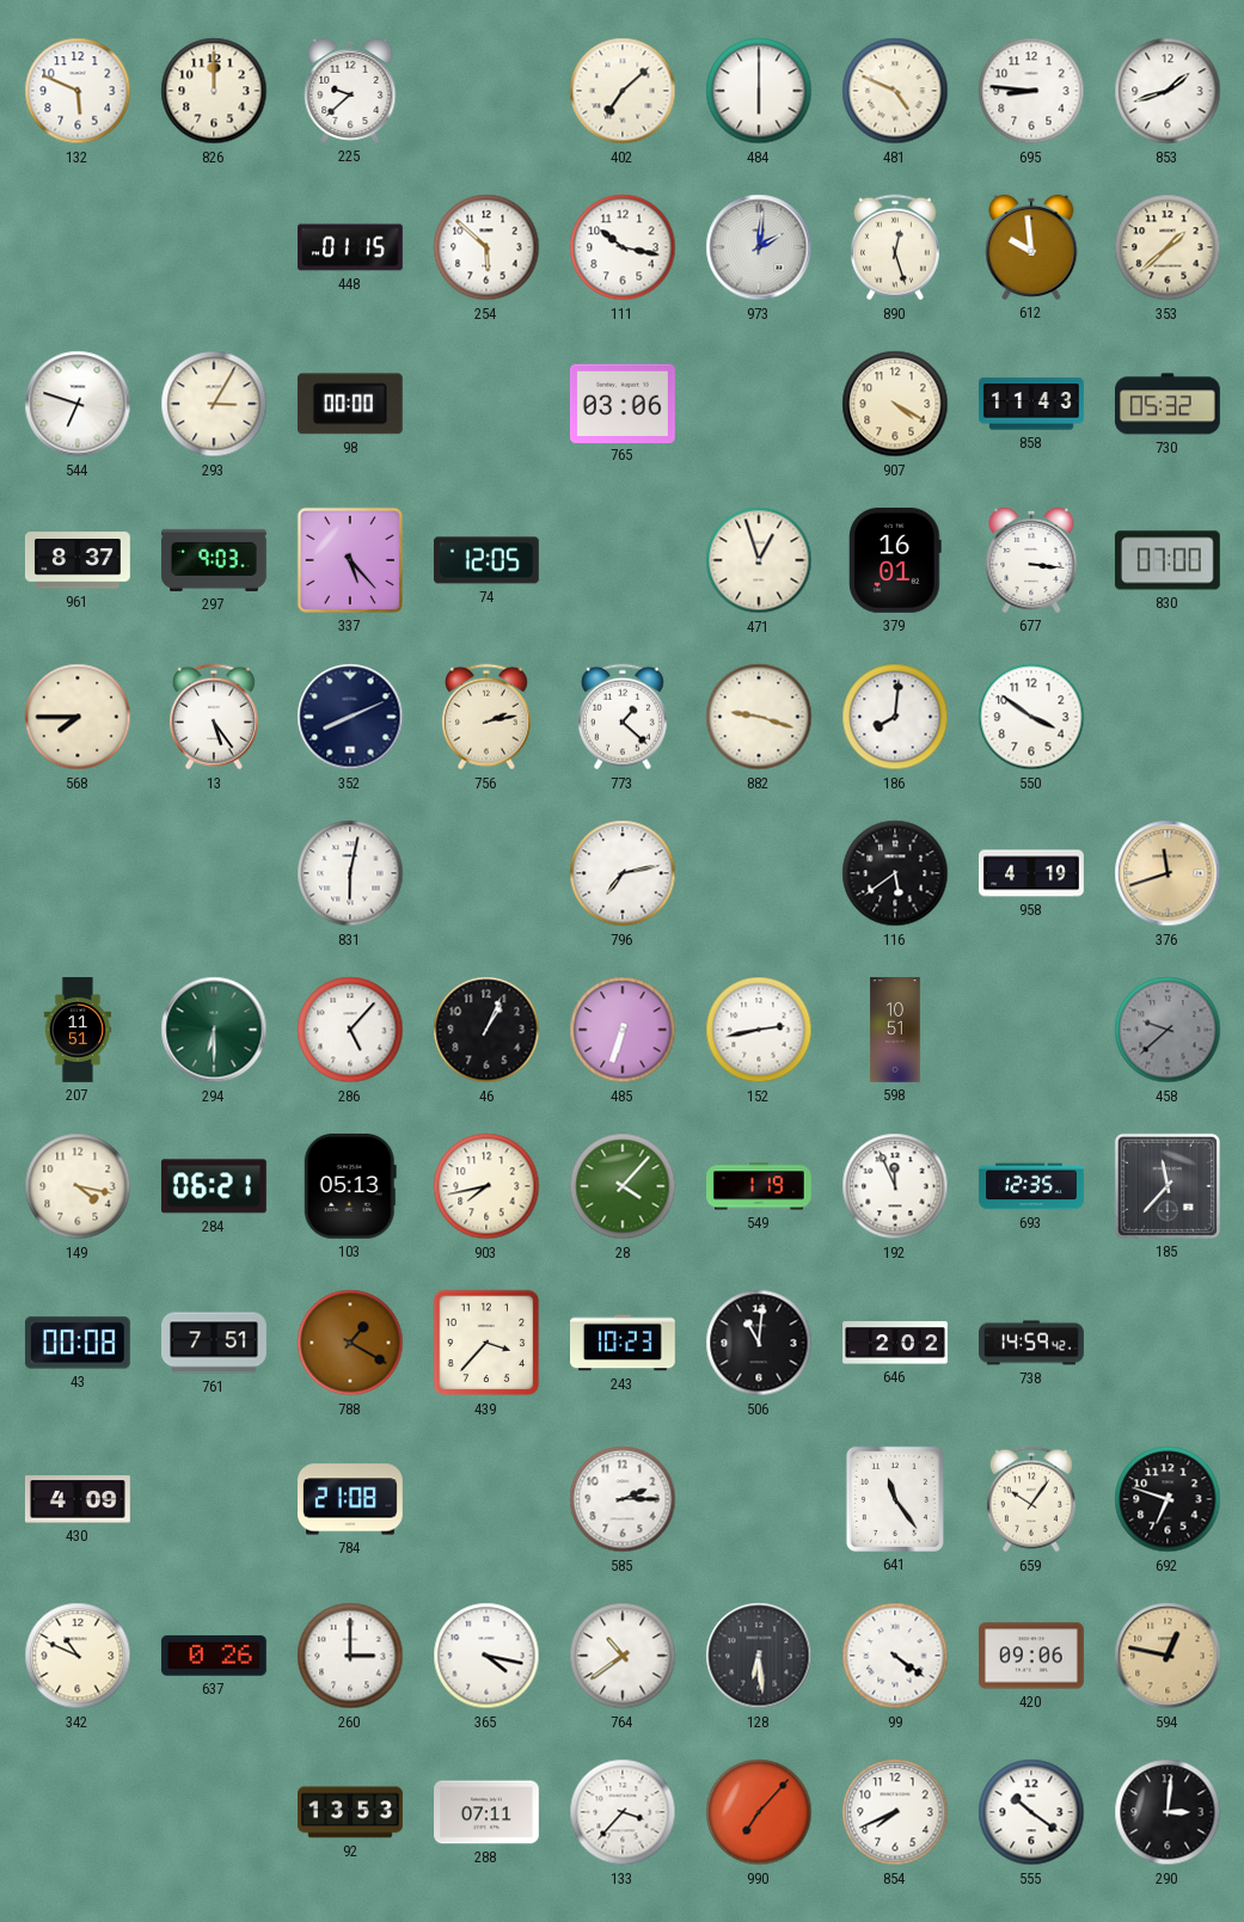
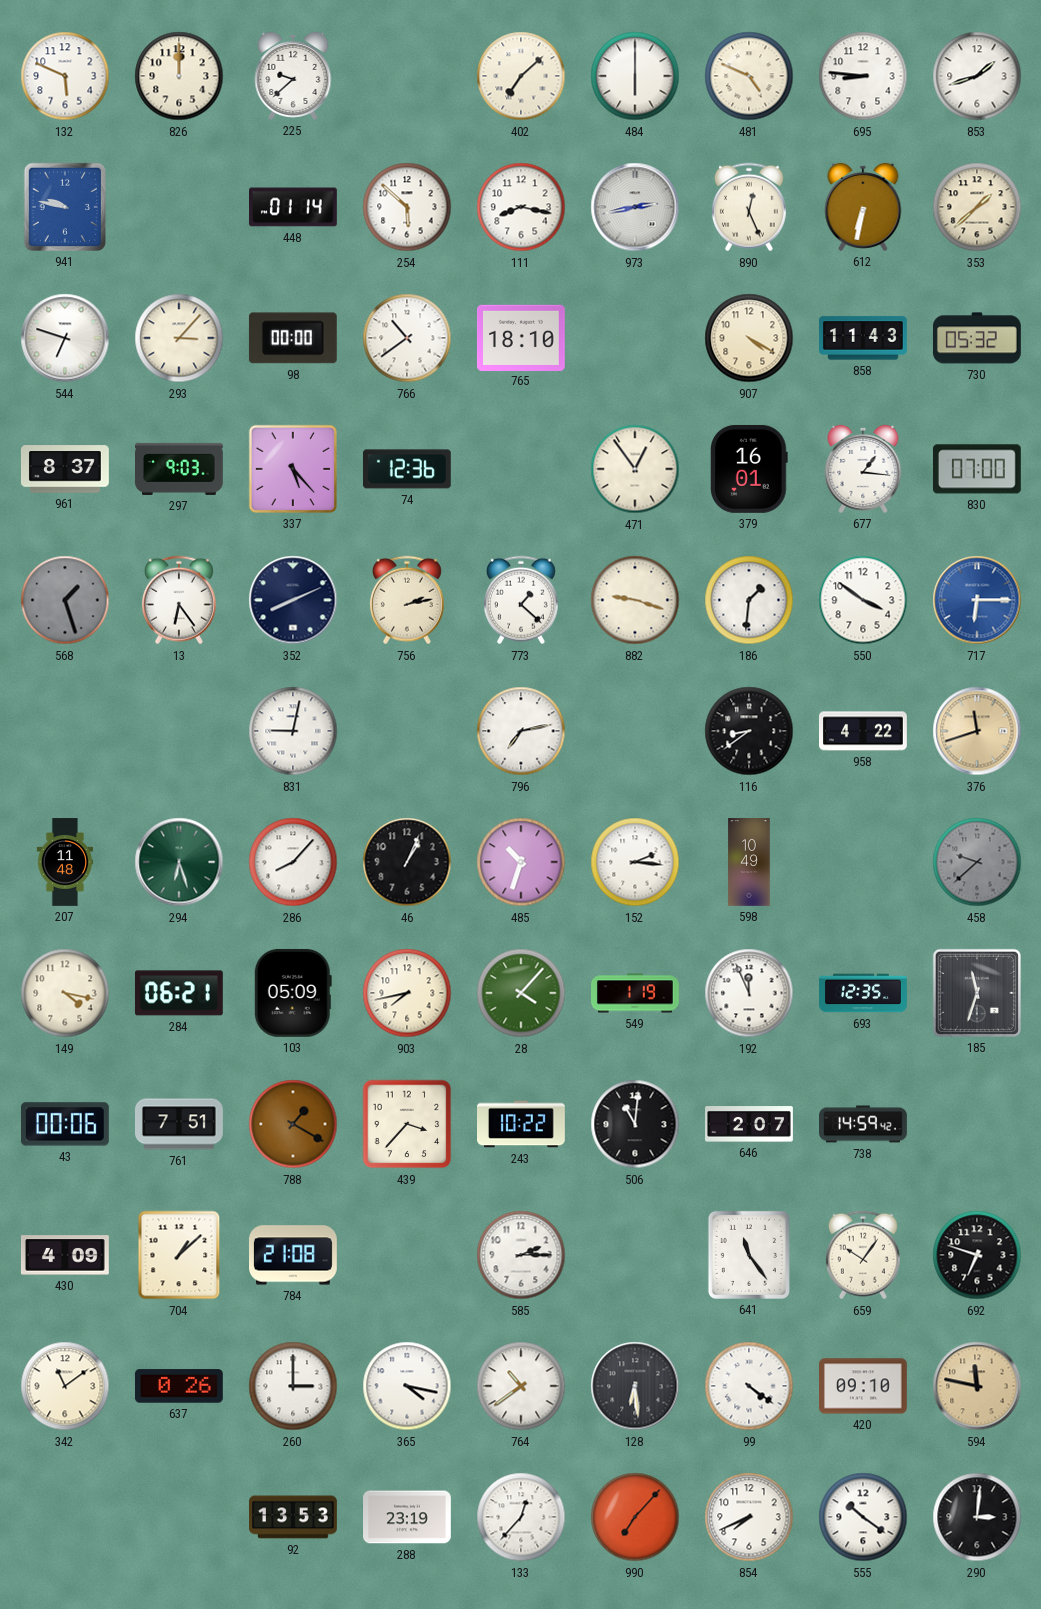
941: none -> 9:47
448: 01:15 -> 01:14
111: 10:17 -> 8:17
973: 2:01 -> 2:43
890: 12:27 -> 12:26
612: 9:59 -> 6:32
293: 3:05 -> 3:07
766: none -> 10:39
765: 03:06 -> 18:10
74: 12:05 -> 12:36
471: 12:57 -> 12:54
677: 3:16 -> 1:16
568: 7:45 -> 1:27
568 dial: cream -> grey
13: 5:24 -> 6:24
186: 8:01 -> 1:31
717: none -> 6:15
831: 6:02 -> 9:02
116: 5:39 -> 8:39
958: 4:19 -> 4:22
207: 11:51 -> 11:48
294: 6:30 -> 6:27
286: 5:07 -> 8:07
485: 6:33 -> 10:33
152: 2:43 -> 2:16
598: 10:51 -> 10:49
103: 05:13 -> 05:09
185: 11:37 -> 11:33
43: 00:08 -> 00:06
243: 10:23 -> 10:22
646: 2:02 -> 2:07
704: none -> 1:08
342: 10:49 -> 11:09
420: 09:06 -> 09:10
594: 12:47 -> 11:47
288: 07:11 -> 23:19
133: 3:37 -> 12:37
